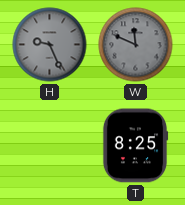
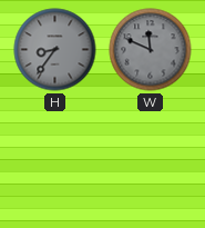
H: 9:26 -> 8:36
T: 8:25 -> none
